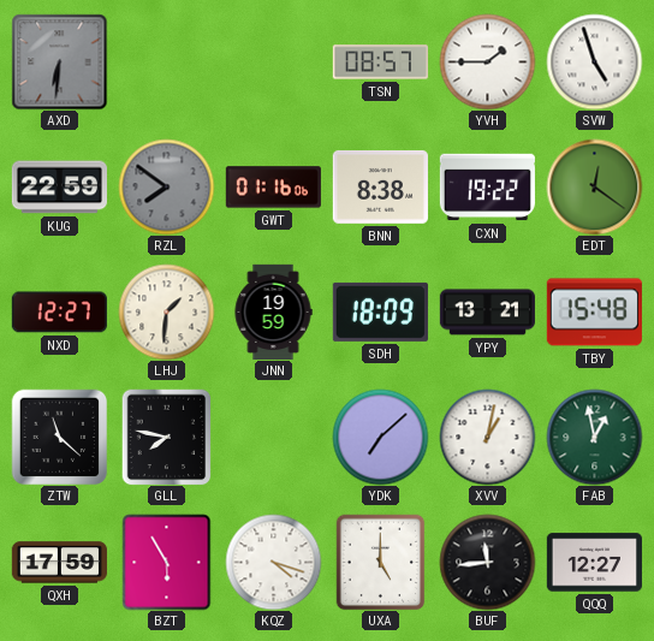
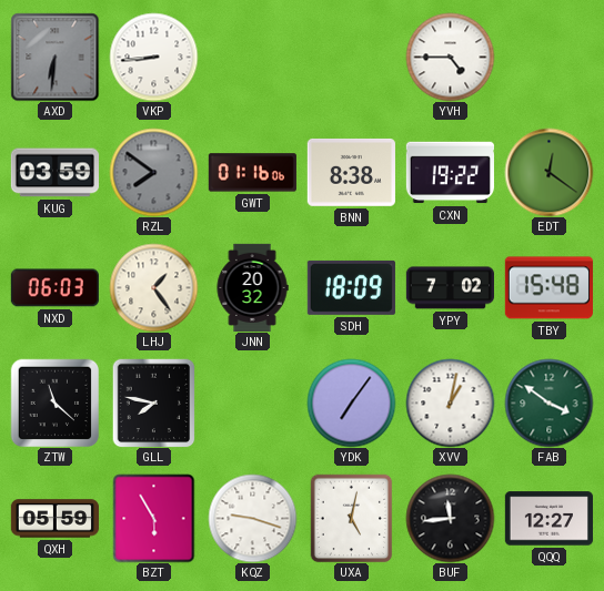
VKP: none -> 8:44
TSN: 08:57 -> none
YVH: 1:45 -> 4:45
SVW: 4:57 -> none
KUG: 22:59 -> 03:59
NXD: 12:27 -> 06:03
LHJ: 1:31 -> 1:24
JNN: 19:59 -> 20:32
YPY: 13:21 -> 7:02
YDK: 7:08 -> 7:06
FAB: 12:58 -> 3:51
QXH: 17:59 -> 05:59
KQZ: 4:18 -> 9:18
UXA: 5:00 -> 5:02
